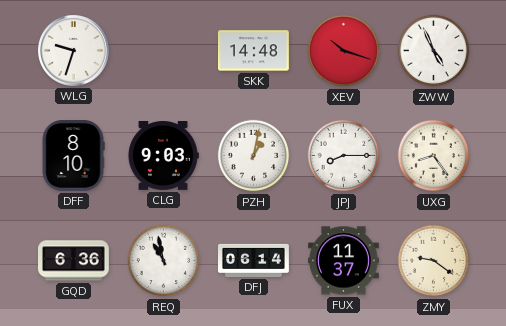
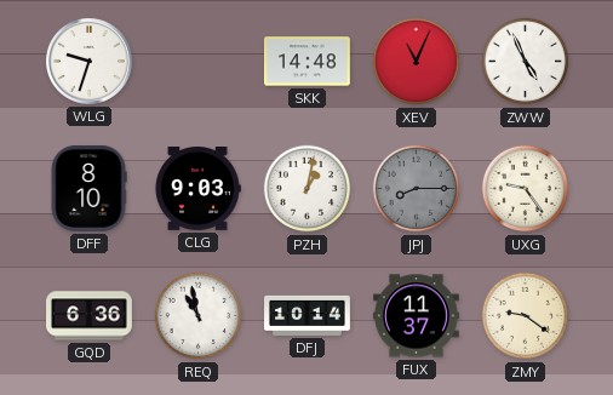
XEV: 10:18 -> 11:04
JPJ dial: white -> grey
UXG: 8:24 -> 9:24
DFJ: 06:14 -> 10:14
